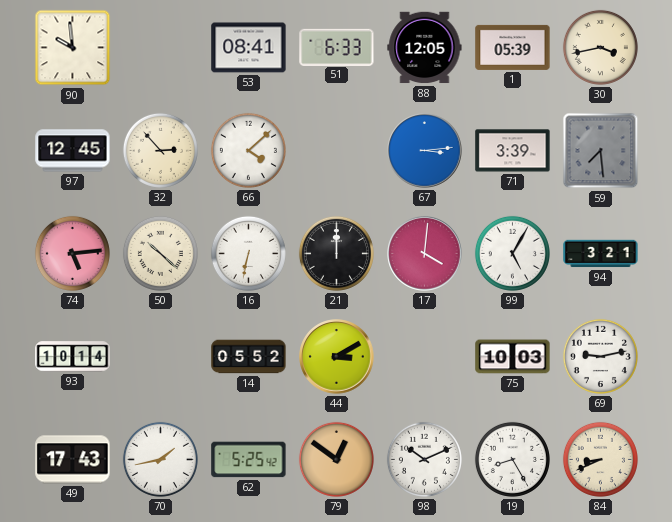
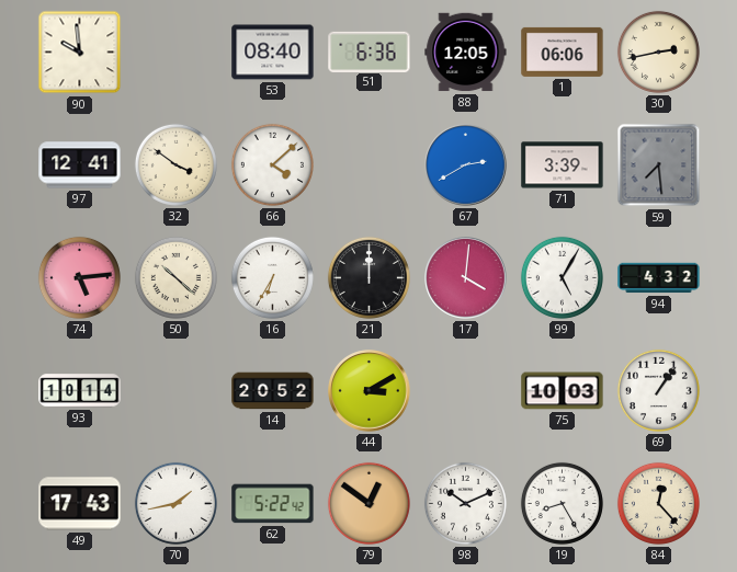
53: 08:41 -> 08:40
51: 6:33 -> 6:36
1: 05:39 -> 06:06
30: 3:43 -> 2:43
97: 12:45 -> 12:41
32: 2:53 -> 3:51
67: 3:14 -> 2:40
16: 6:32 -> 6:35
94: 3:21 -> 4:32
14: 05:52 -> 20:52
69: 9:13 -> 1:06
62: 5:25 -> 5:22
84: 8:41 -> 12:23
